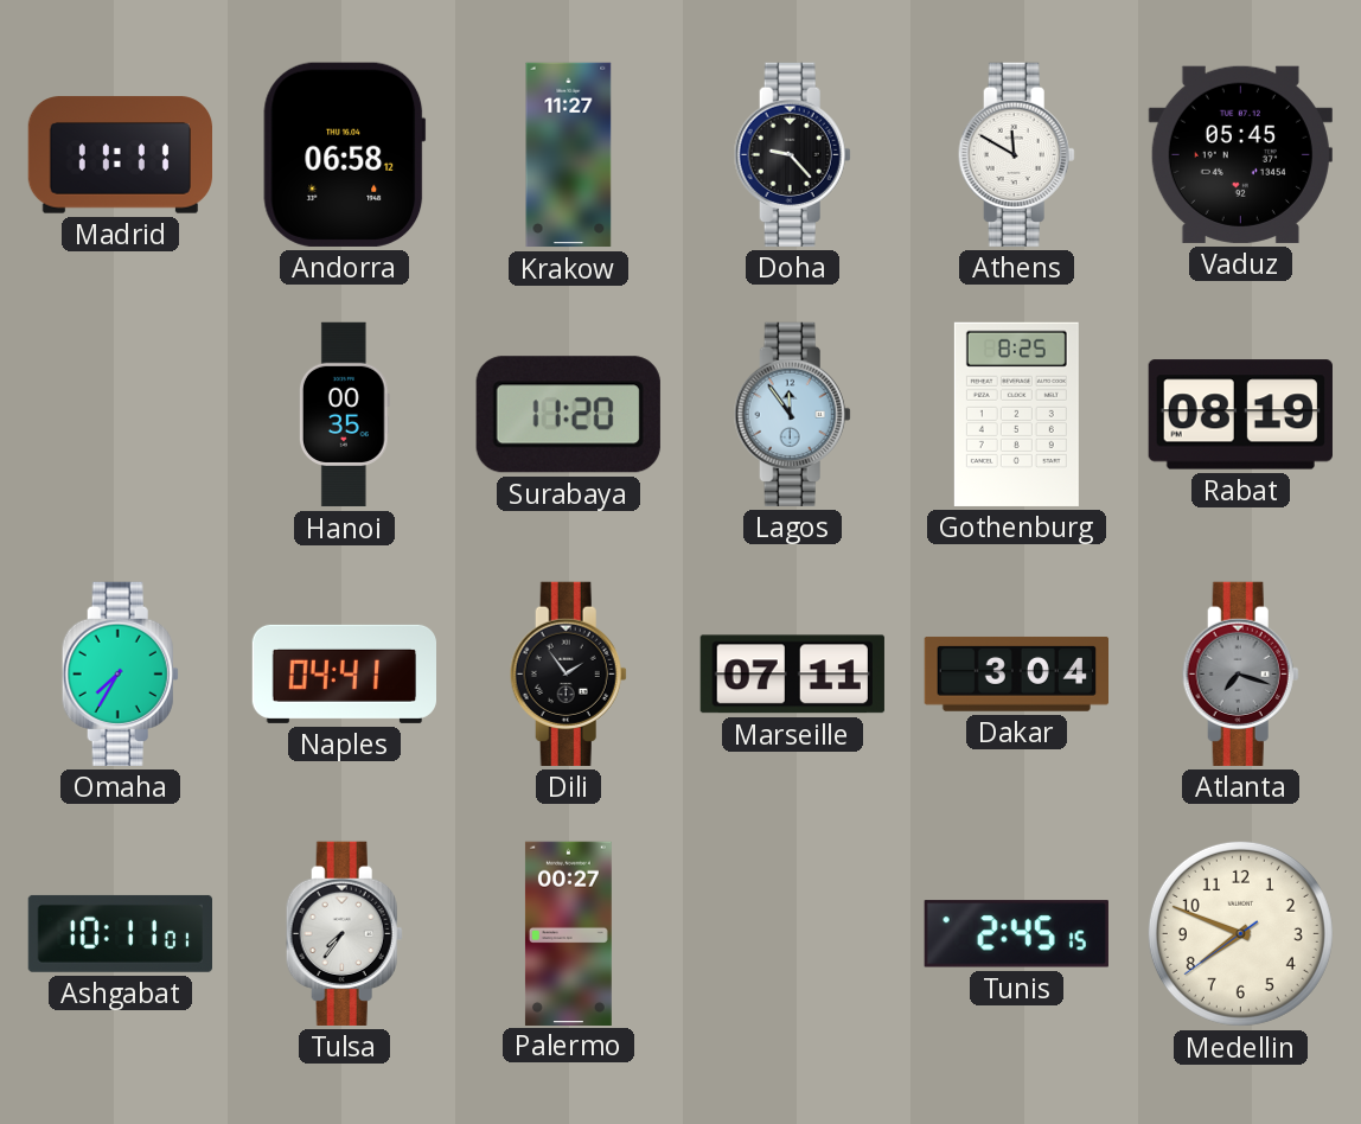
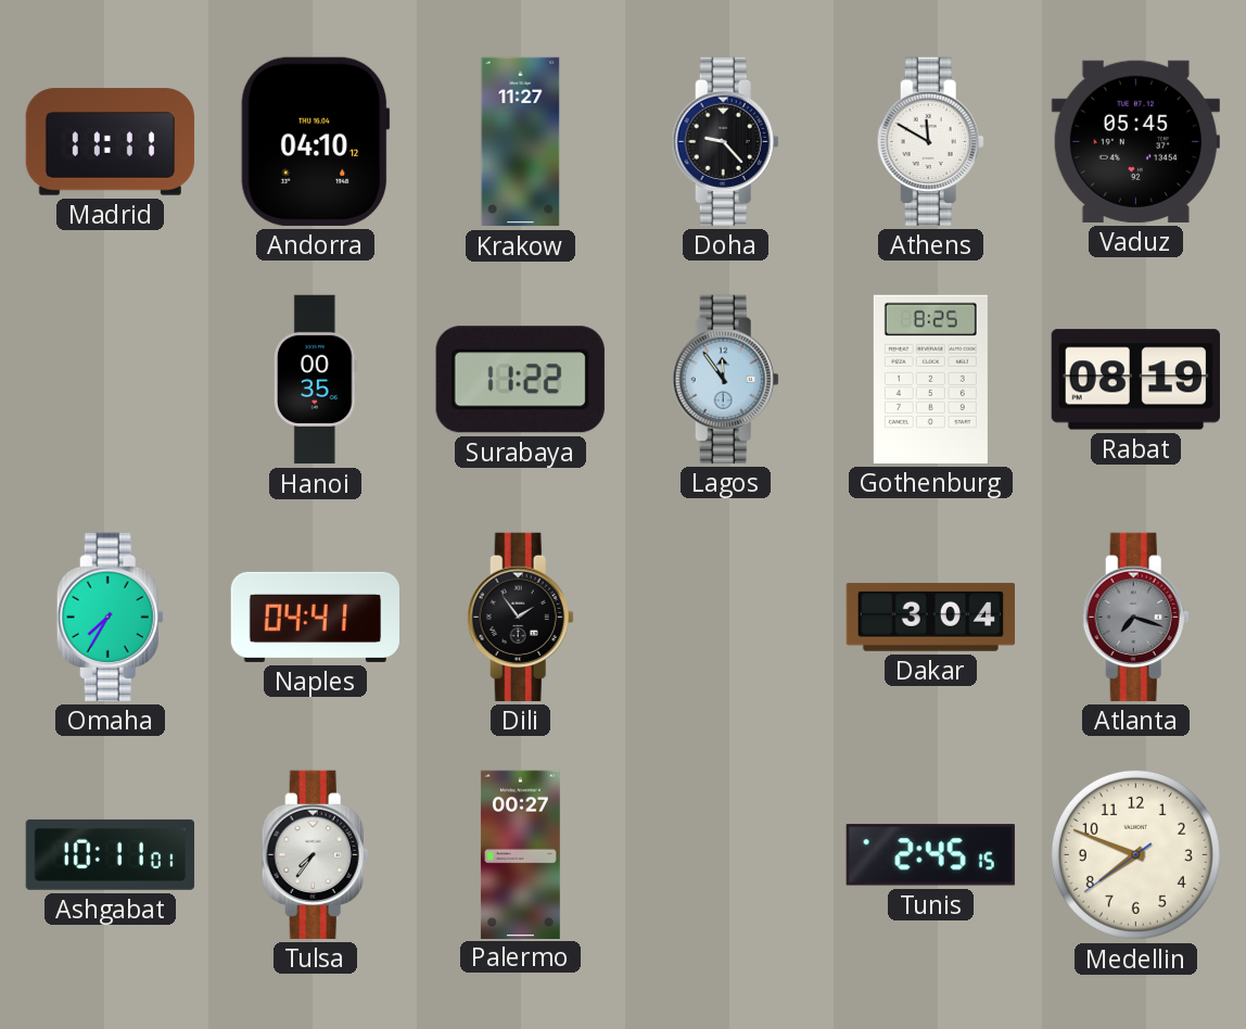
Andorra: 06:58 -> 04:10
Surabaya: 11:20 -> 11:22
Marseille: 07:11 -> none
